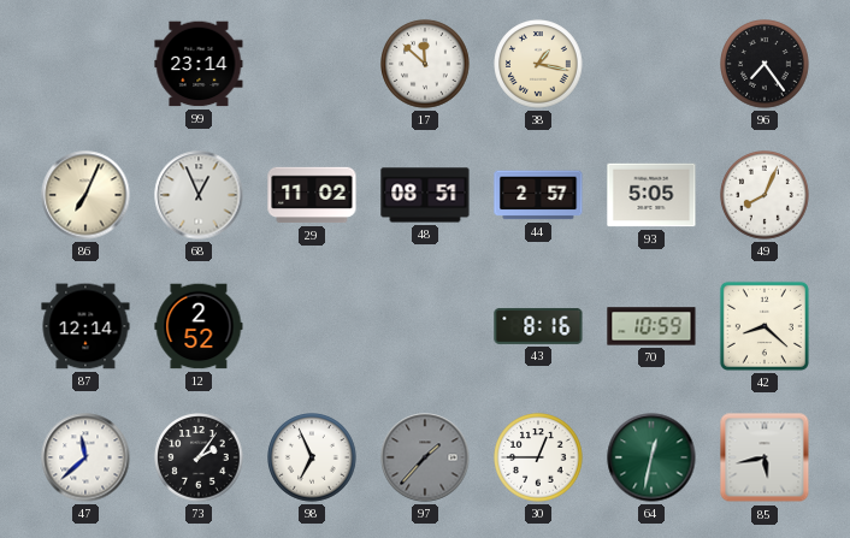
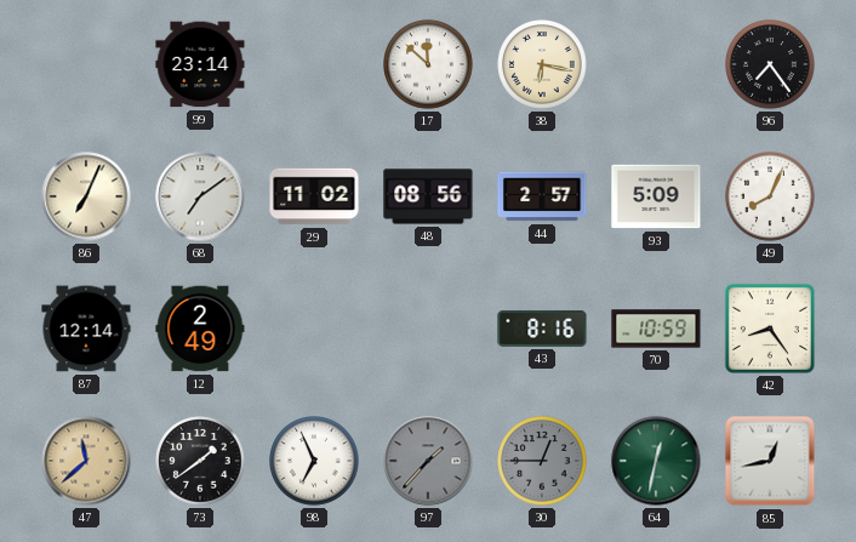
38: 1:17 -> 6:17
68: 12:56 -> 7:09
48: 08:51 -> 08:56
93: 5:05 -> 5:09
12: 2:52 -> 2:49
42: 8:22 -> 8:24
47 dial: white -> champagne
73: 2:06 -> 1:39
30 dial: white -> grey
85: 5:43 -> 12:43
